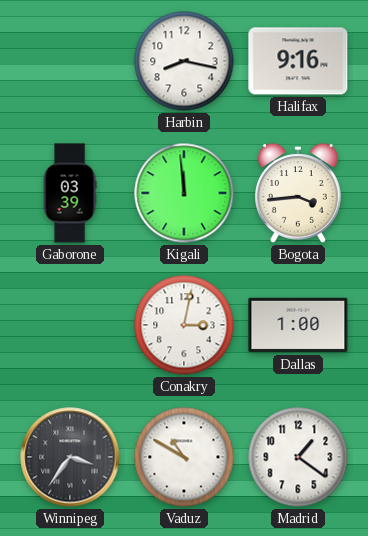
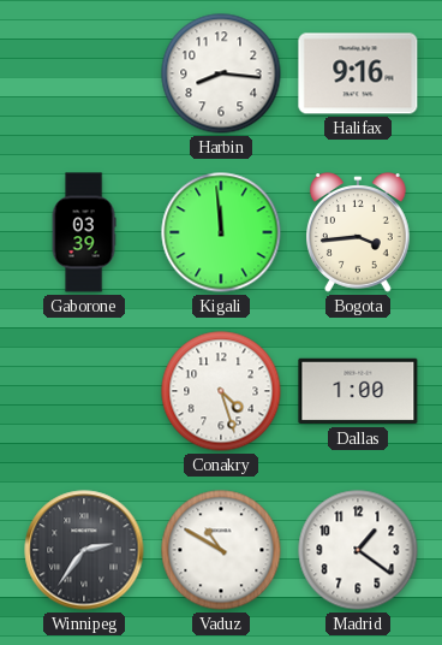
Harbin: 8:17 -> 8:16
Conakry: 3:02 -> 4:27
Winnipeg: 3:36 -> 2:36
